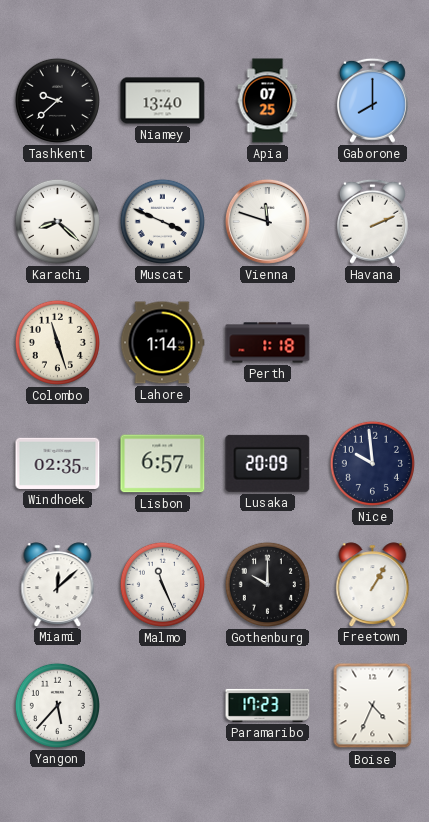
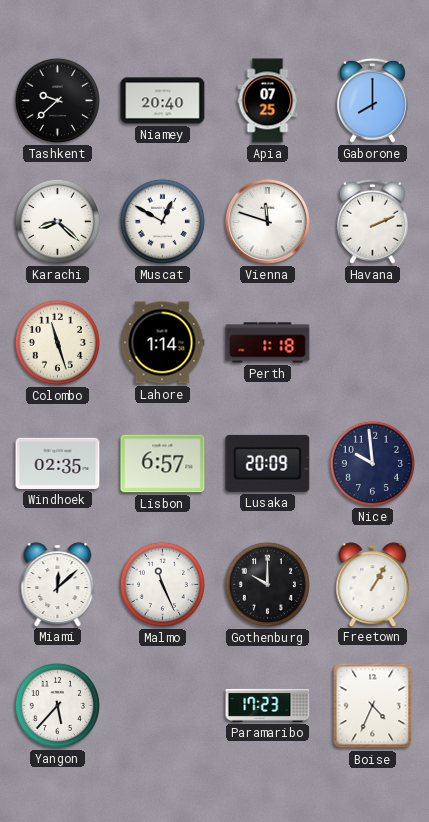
Niamey: 13:40 -> 20:40
Muscat: 3:49 -> 12:50
